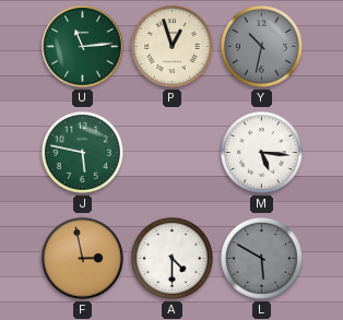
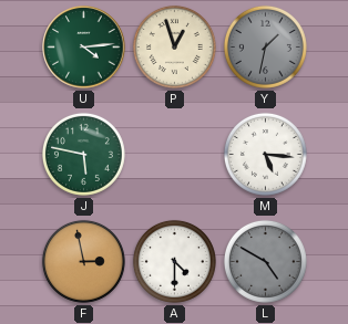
U: 11:14 -> 4:14
Y: 10:32 -> 1:32
L: 5:50 -> 4:50
